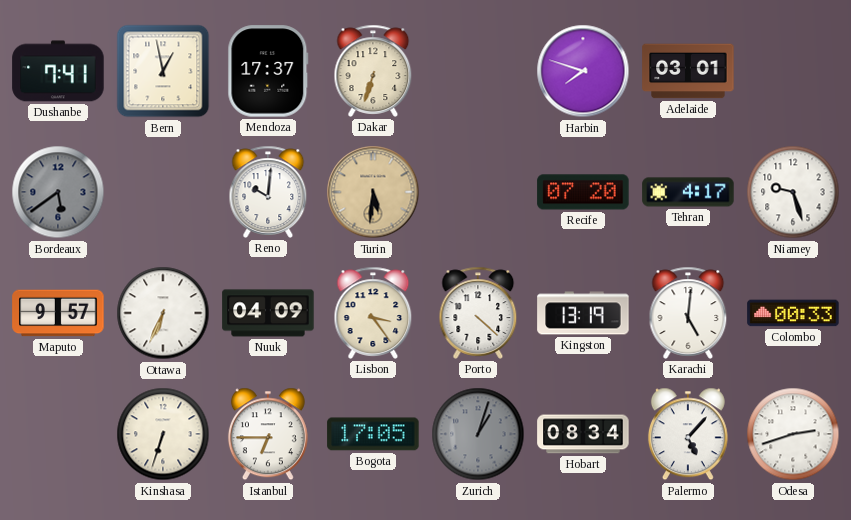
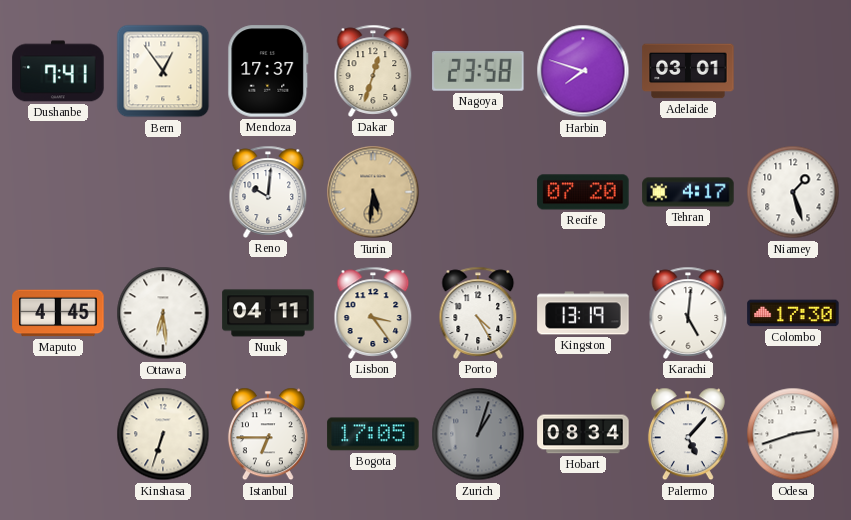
Bern: 12:58 -> 12:54
Dakar: 6:33 -> 12:33
Nagoya: none -> 23:58
Bordeaux: 5:39 -> none
Niamey: 9:27 -> 1:27
Maputo: 9:57 -> 4:45
Ottawa: 6:34 -> 6:29
Nuuk: 04:09 -> 04:11
Porto: 4:22 -> 4:25
Colombo: 00:33 -> 17:30
